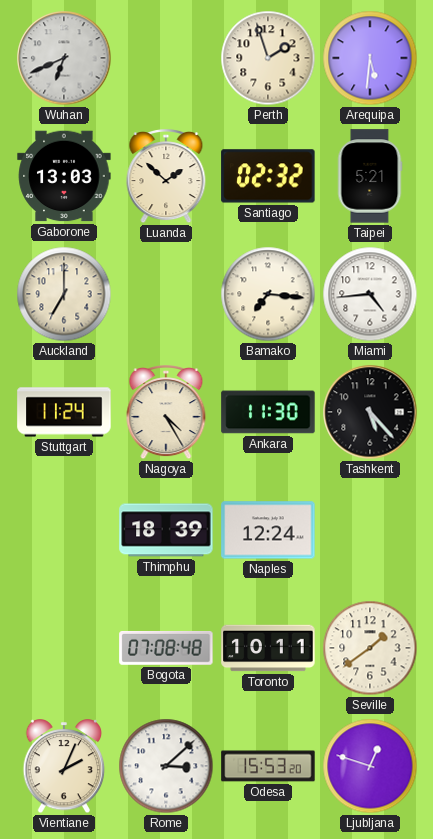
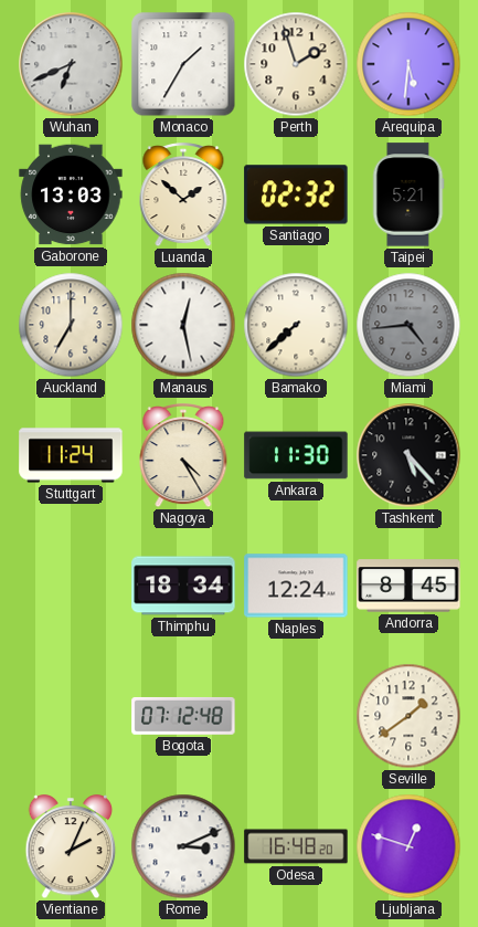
Monaco: none -> 1:35
Manaus: none -> 12:28
Bamako: 7:16 -> 7:38
Miami dial: white -> grey
Thimphu: 18:39 -> 18:34
Andorra: none -> 8:45
Bogota: 07:08 -> 07:12
Toronto: 10:11 -> none
Rome: 3:08 -> 3:11
Odesa: 15:53 -> 16:48
